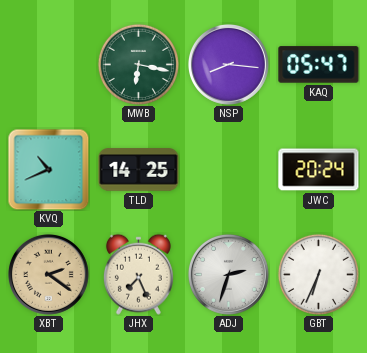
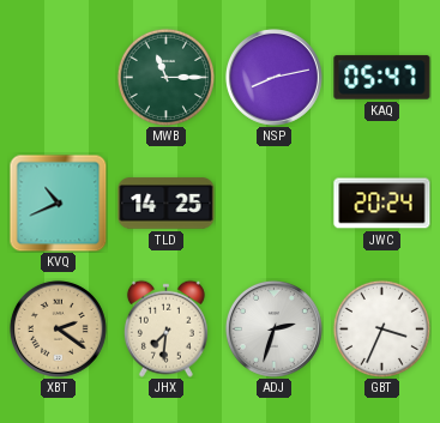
MWB: 6:17 -> 11:15
NSP: 8:16 -> 8:13
JHX: 7:26 -> 7:31
GBT: 6:34 -> 3:34
